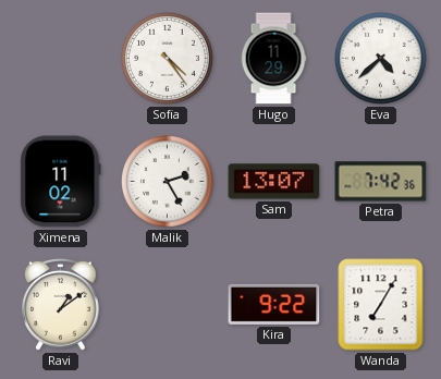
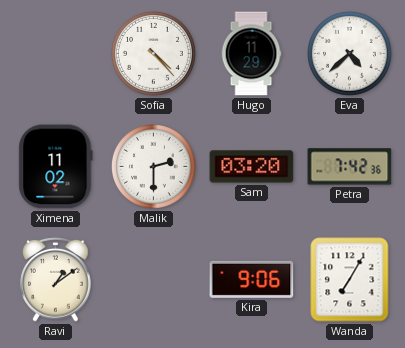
Sofia: 4:24 -> 4:23
Malik: 2:25 -> 2:30
Sam: 13:07 -> 03:20
Kira: 9:22 -> 9:06
